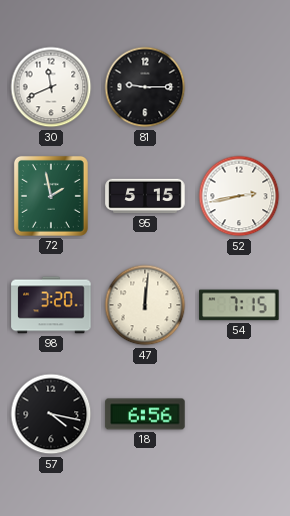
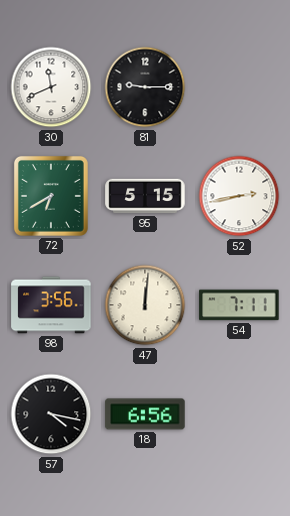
72: 1:58 -> 6:40
98: 3:20 -> 3:56
54: 7:15 -> 7:11
